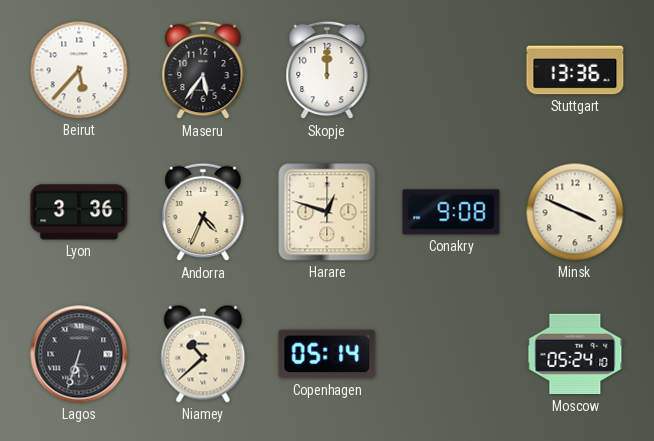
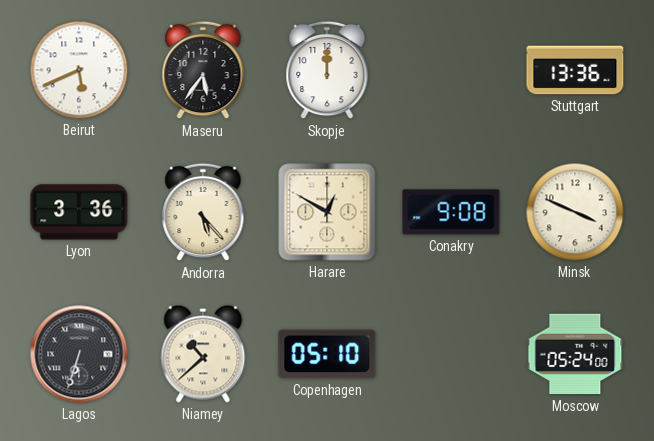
Beirut: 5:37 -> 5:41
Andorra: 4:34 -> 5:23
Harare: 12:48 -> 12:50
Copenhagen: 05:14 -> 05:10
Moscow: 05:24:10 -> 05:24:00
